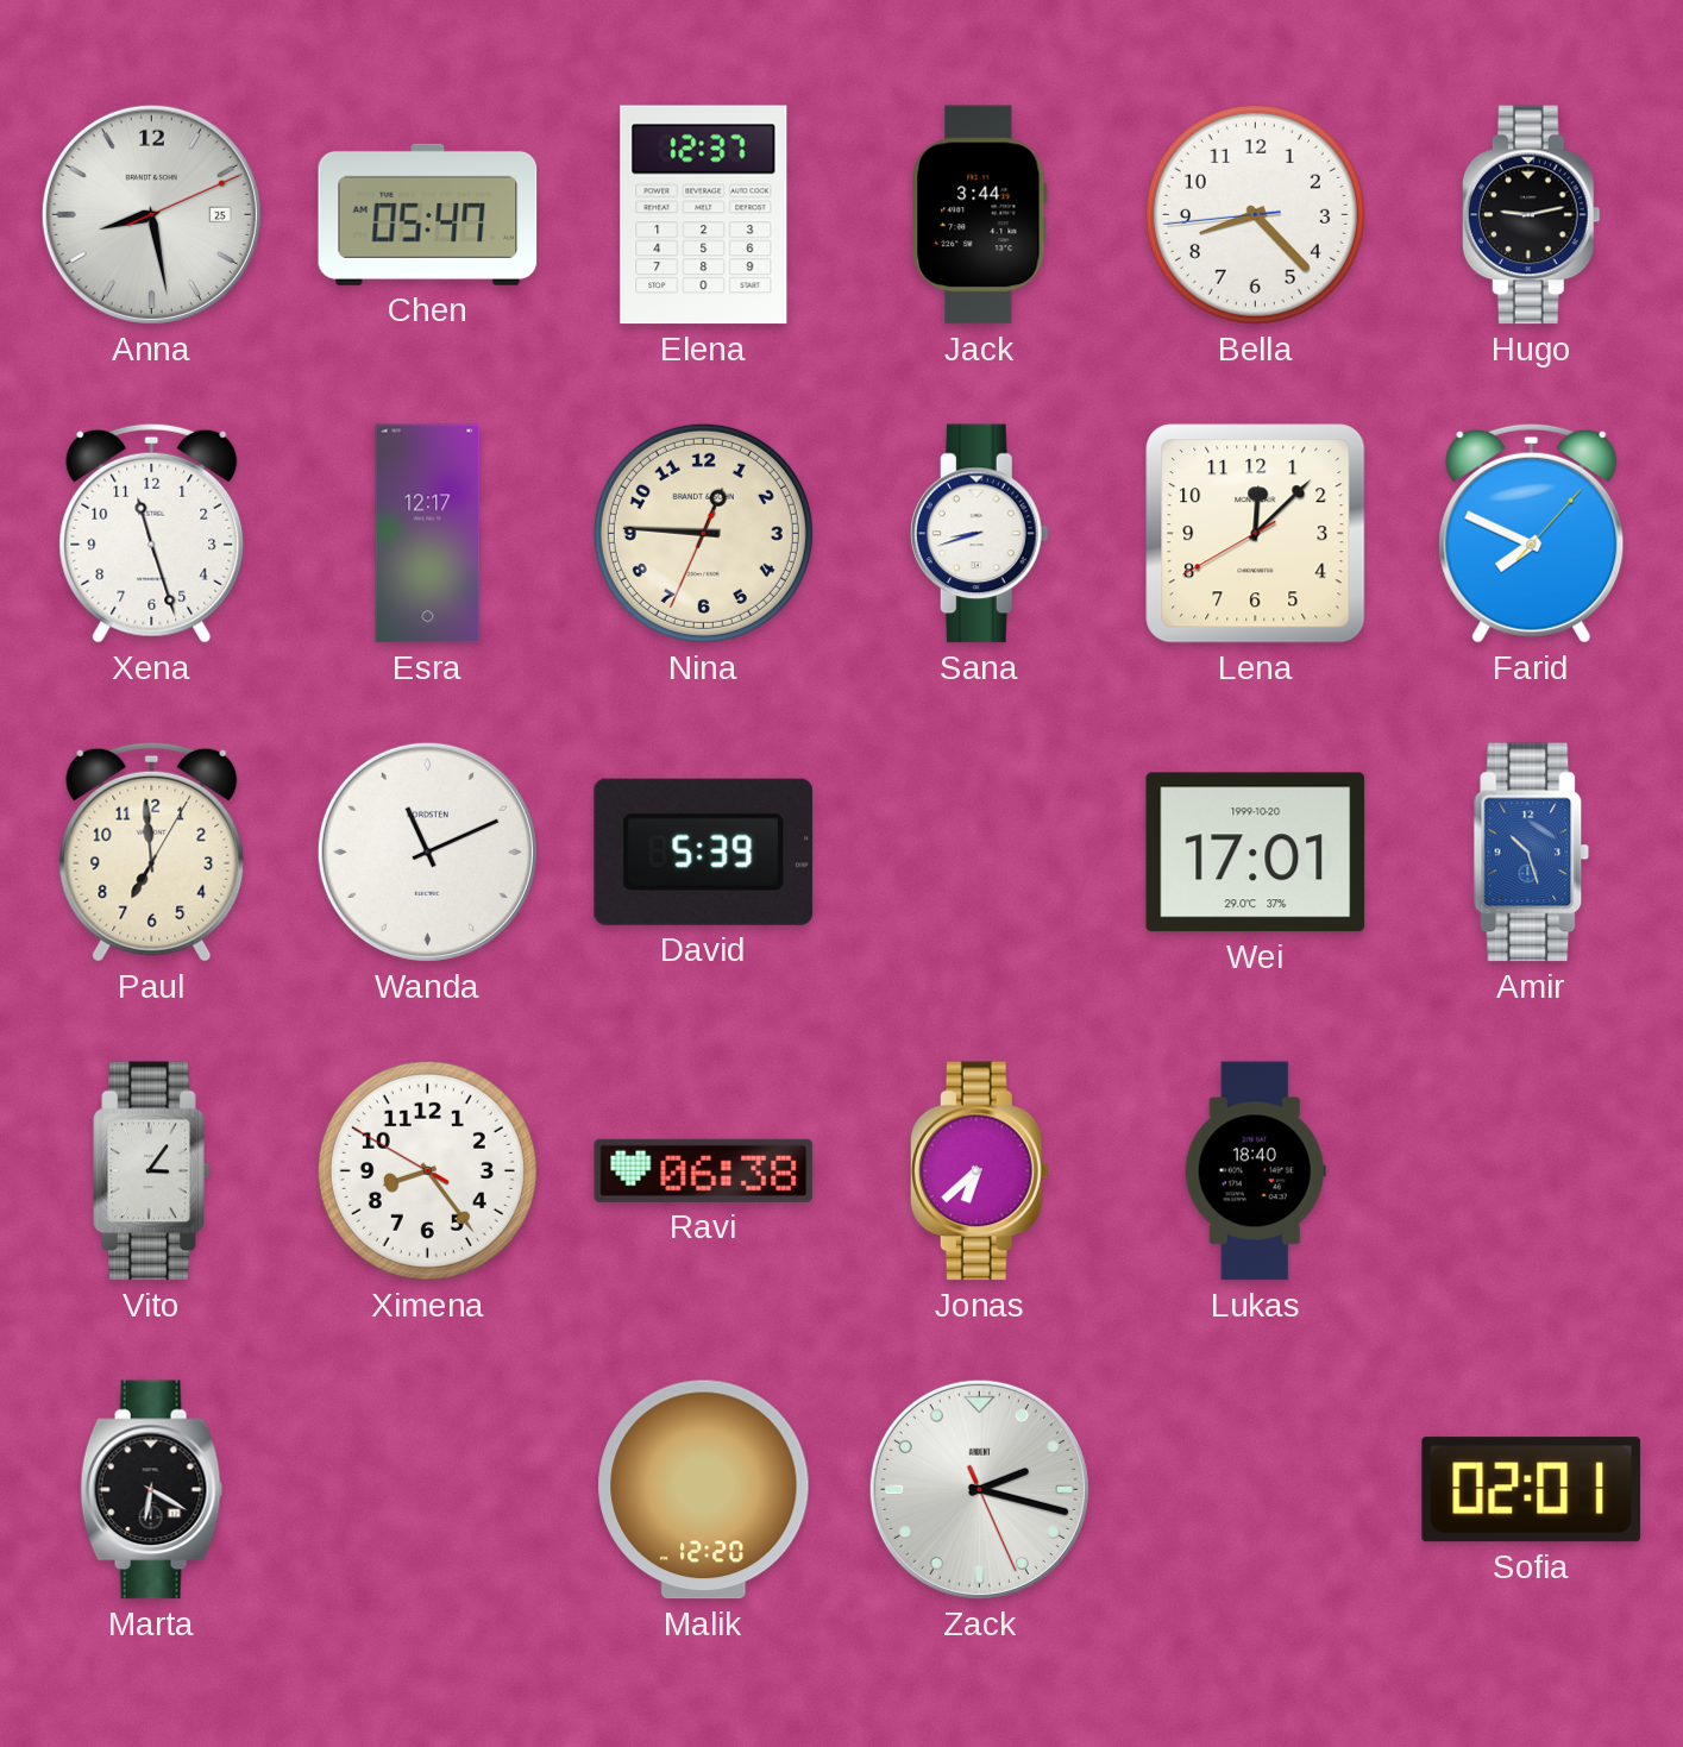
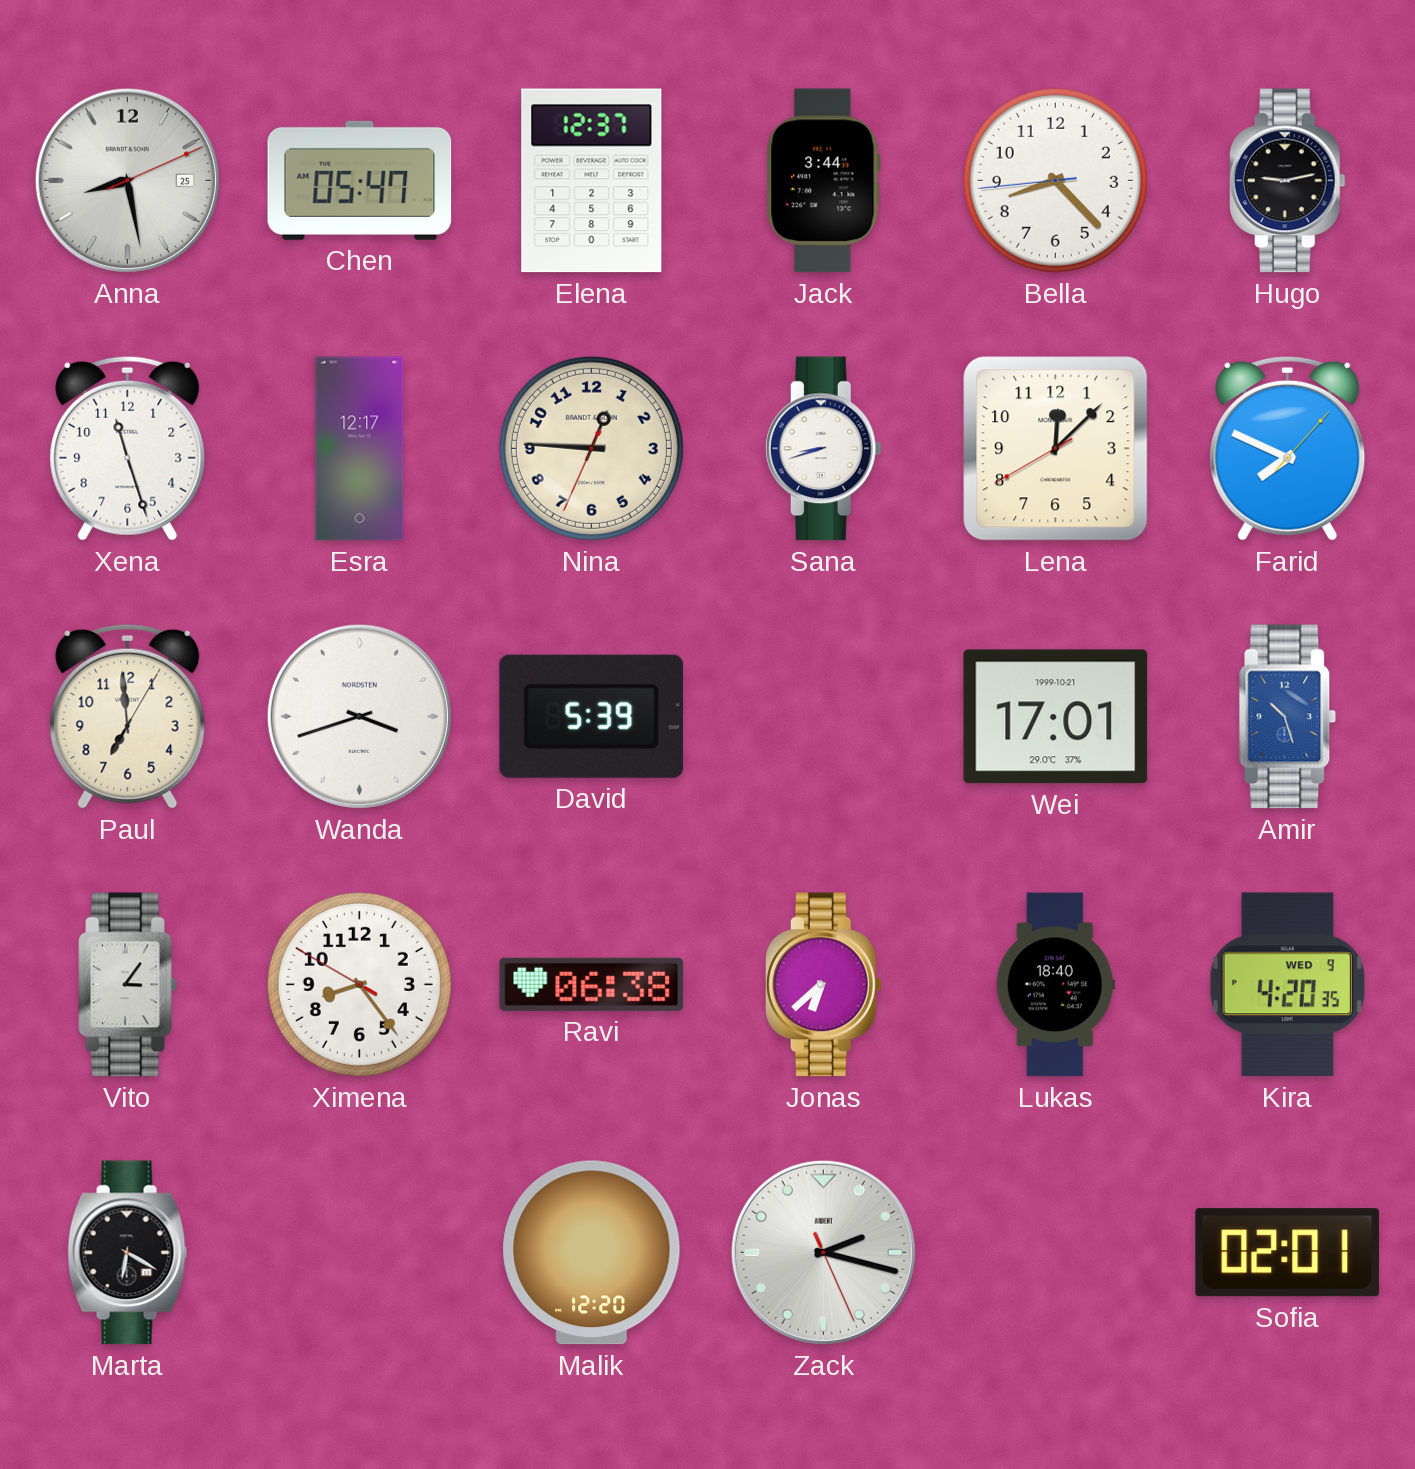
Wanda: 11:11 -> 3:42
Wei date: 1999-10-20 -> 1999-10-21
Kira: none -> 4:20
